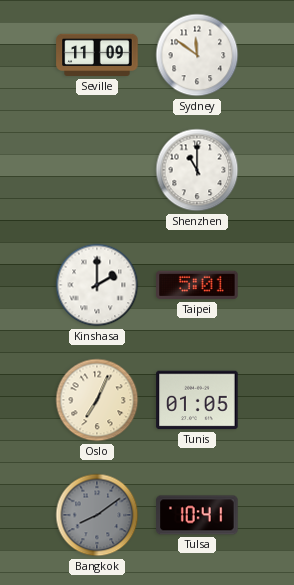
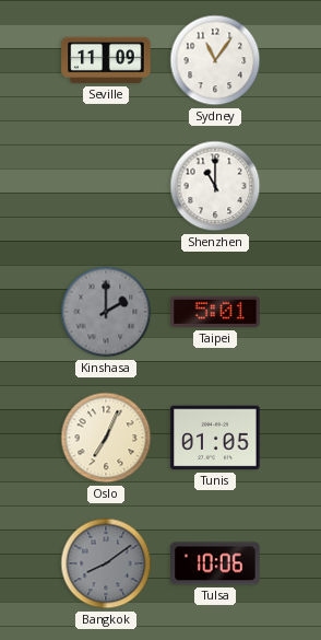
Sydney: 11:51 -> 11:06
Kinshasa dial: white -> grey
Tulsa: 10:41 -> 10:06
